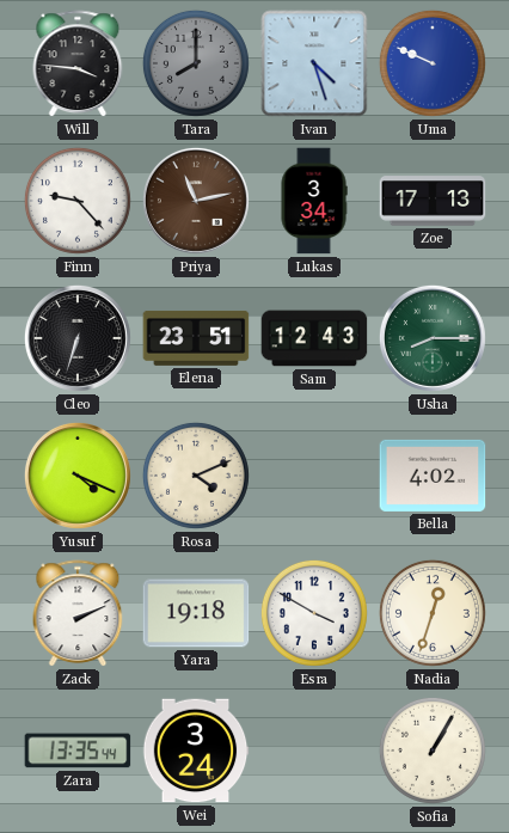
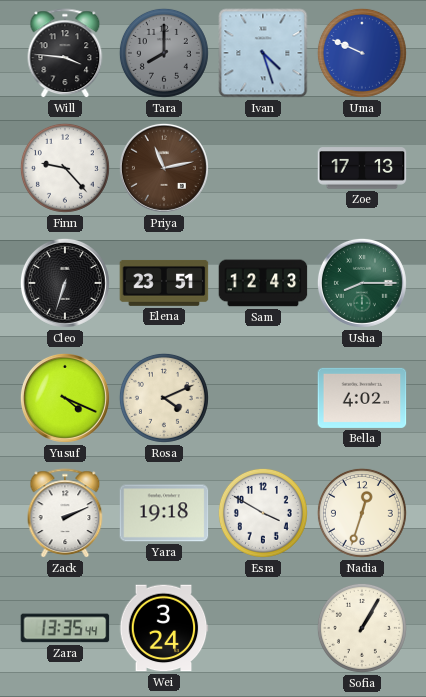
Lukas: 3:34 -> none
